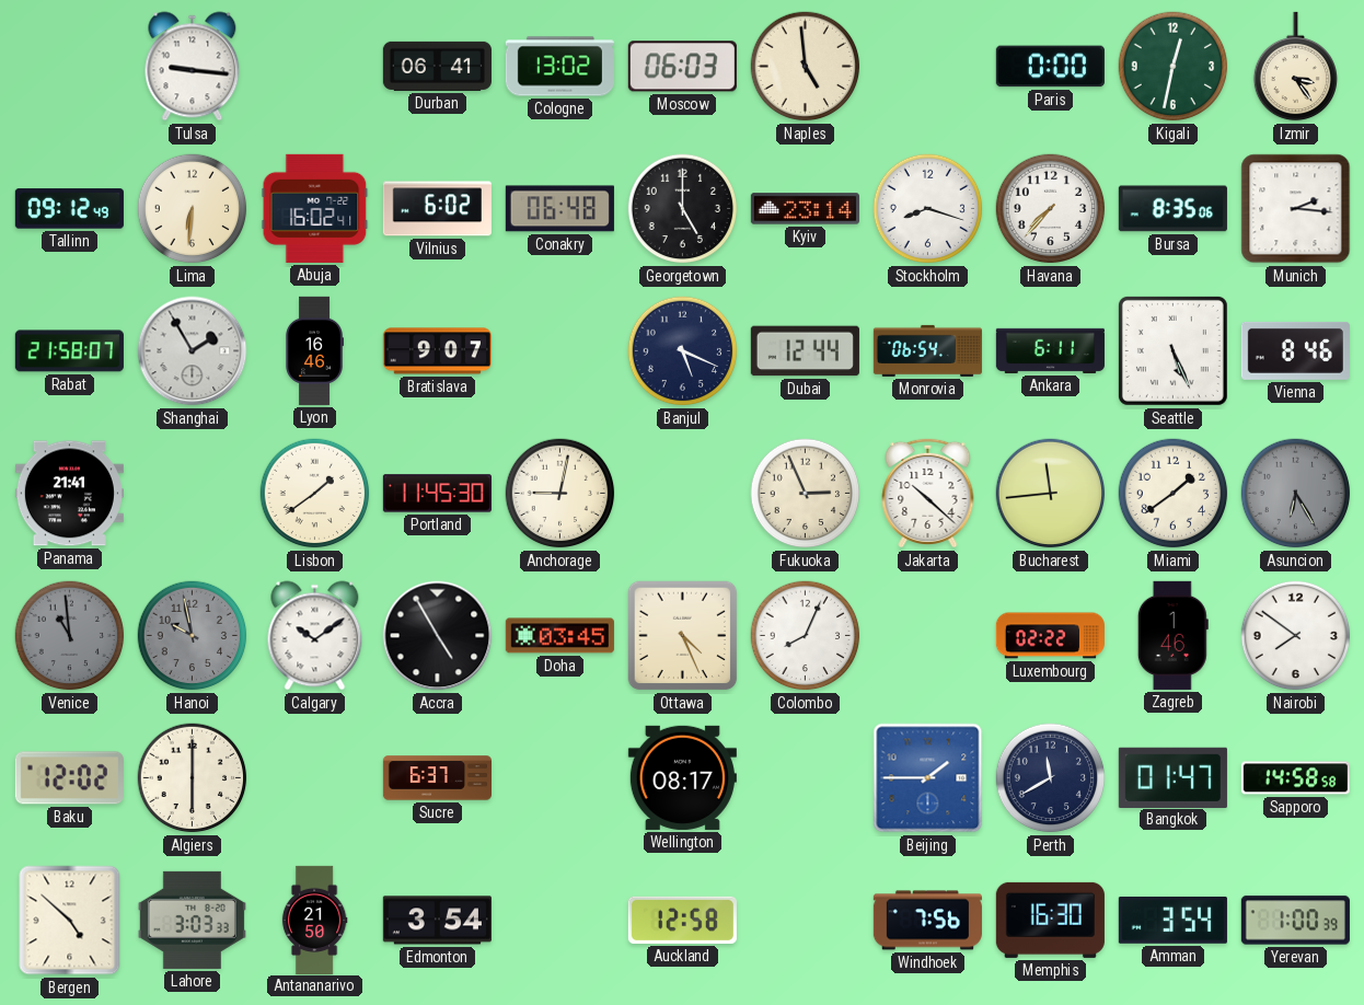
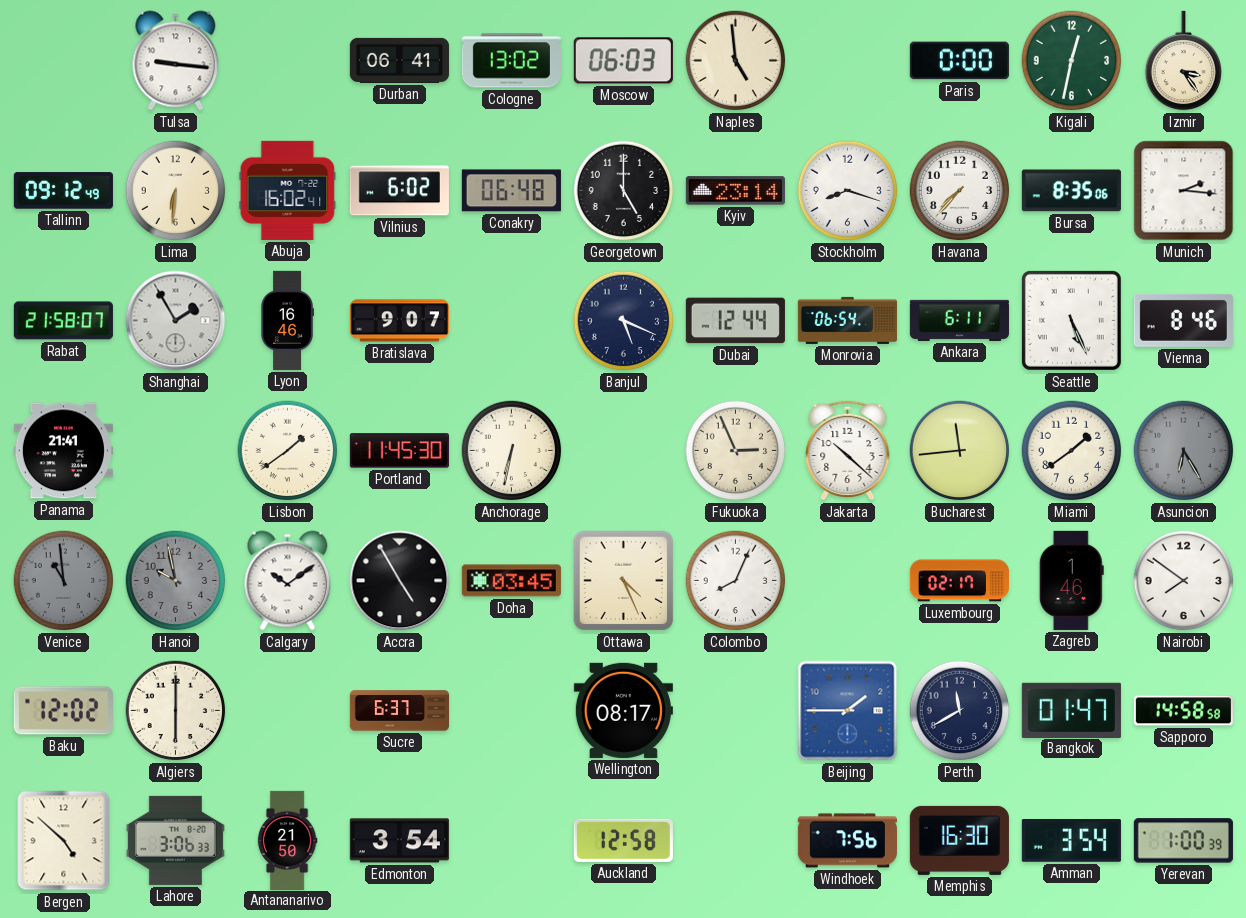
Anchorage: 9:02 -> 6:32
Luxembourg: 02:22 -> 02:17
Lahore: 3:03 -> 3:06
